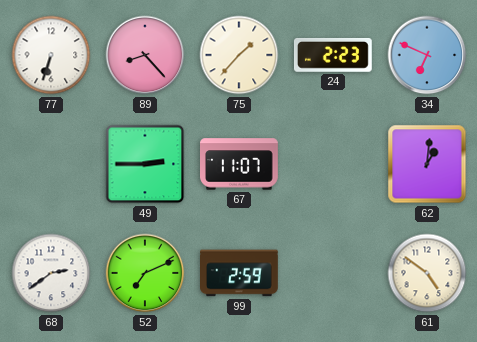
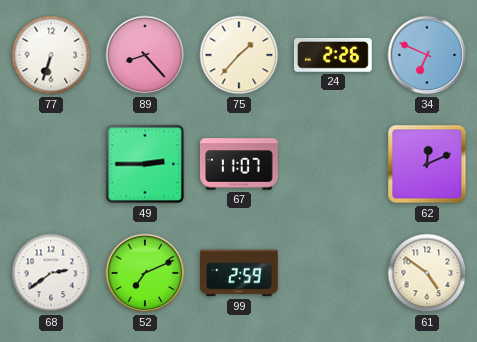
24: 2:23 -> 2:26
62: 1:01 -> 12:11
